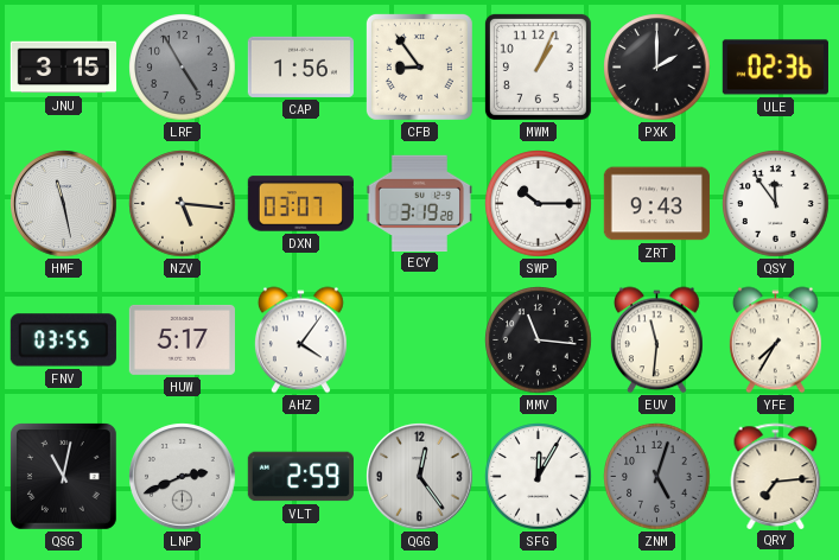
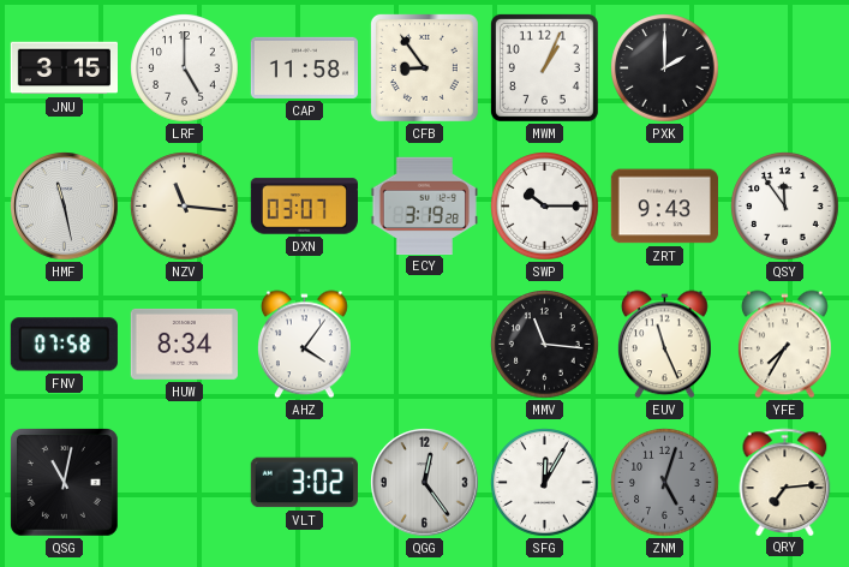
LRF: 4:55 -> 5:00
LRF dial: grey -> white
CAP: 1:56 -> 11:58
ULE: 02:36 -> none
NZV: 5:16 -> 11:16
FNV: 03:55 -> 07:58
HUW: 5:17 -> 8:34
EUV: 11:31 -> 11:26
LNP: 2:41 -> none
VLT: 2:59 -> 3:02
